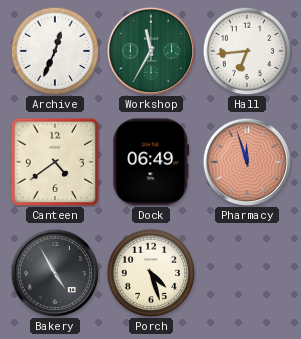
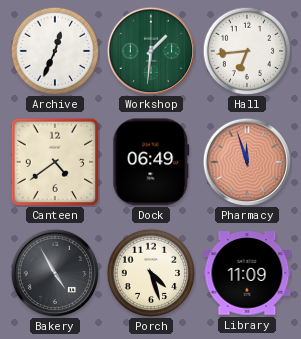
Workshop: 11:35 -> 1:31
Library: none -> 11:09
